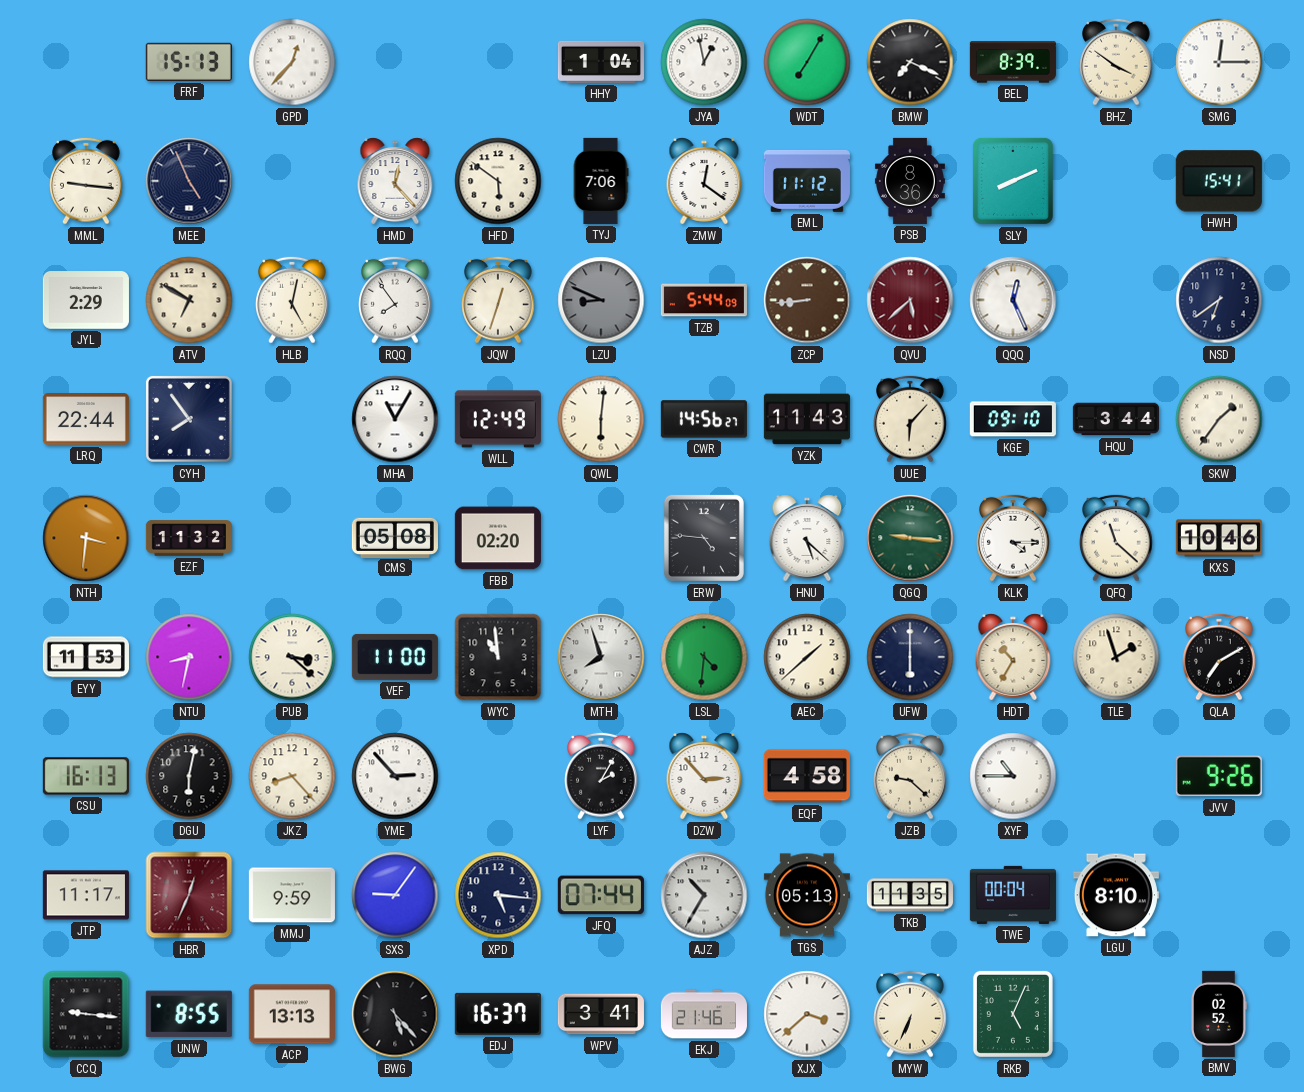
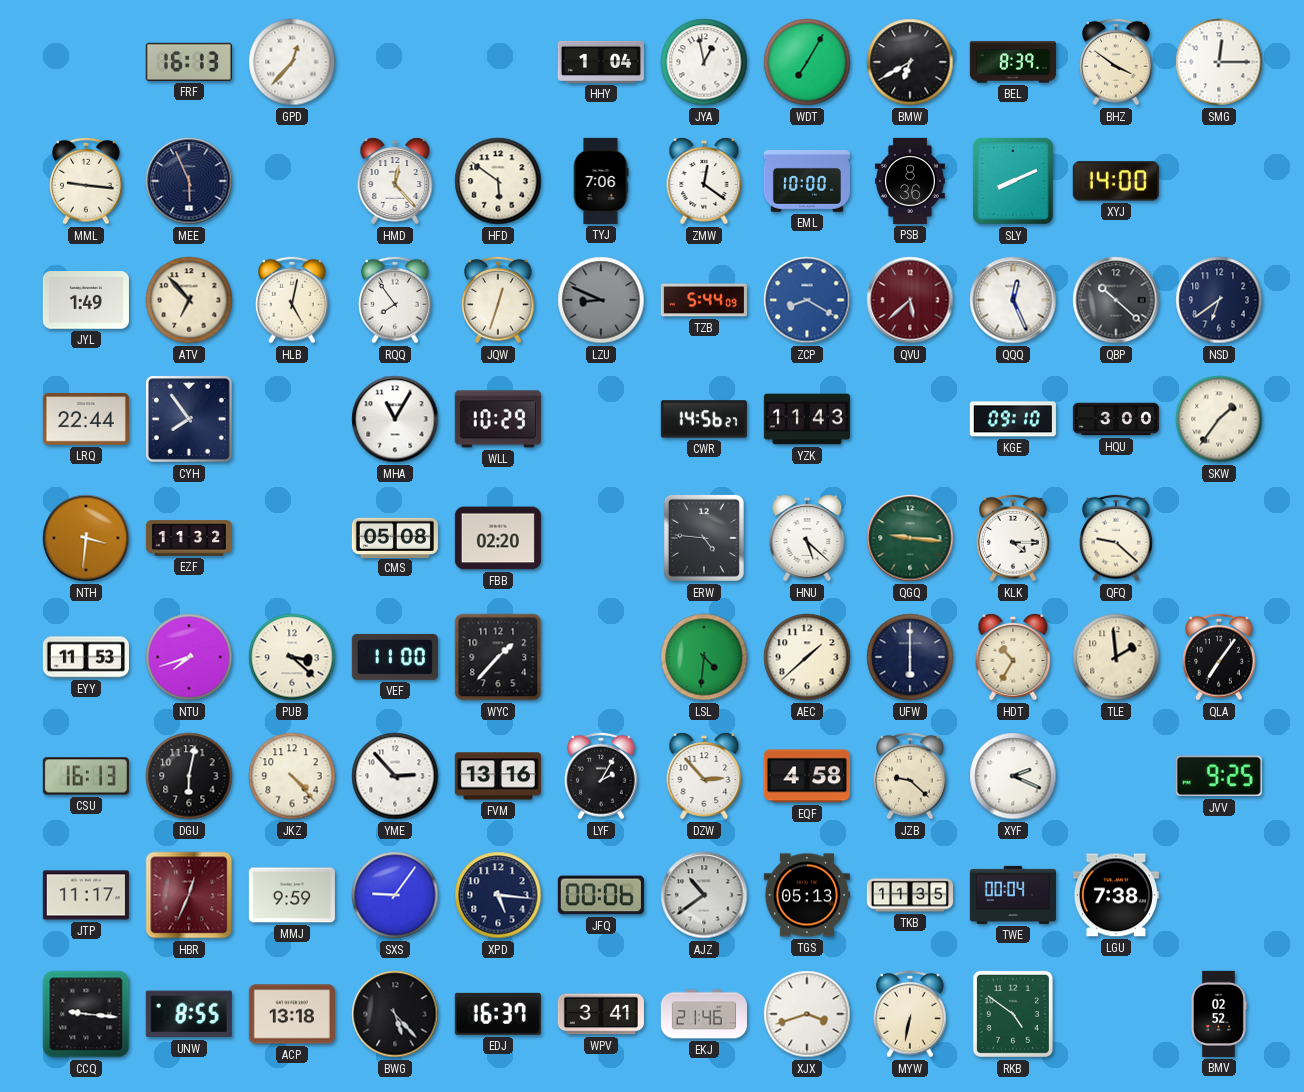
FRF: 15:13 -> 16:13
BMW: 7:19 -> 6:40
MEE: 4:56 -> 5:56
EML: 11:12 -> 10:00
XYJ: none -> 14:00
HWH: 15:41 -> none
JYL: 2:29 -> 1:49
ATV: 6:50 -> 6:53
ZCP: 8:44 -> 8:20
ZCP dial: brown -> blue
QBP: none -> 10:22
WLL: 12:49 -> 10:29
QWL: 6:01 -> none
UUE: 6:07 -> none
HQU: 3:44 -> 3:00
QFQ: 11:22 -> 9:22
KXS: 10:46 -> none
NTU: 8:32 -> 7:42
WYC: 10:59 -> 1:37
MTH: 7:57 -> none
TLE: 1:57 -> 1:59
QLA: 7:10 -> 7:06
JKZ: 8:23 -> 4:23
FVM: none -> 13:16
XYF: 10:45 -> 2:19
JVV: 9:26 -> 9:25
JFQ: 07:44 -> 00:06
AJZ: 10:35 -> 10:39
LGU: 8:10 -> 7:38
ACP: 13:13 -> 13:18
XJX: 3:38 -> 3:42
MYW: 6:34 -> 6:32
RKB: 5:04 -> 4:51
